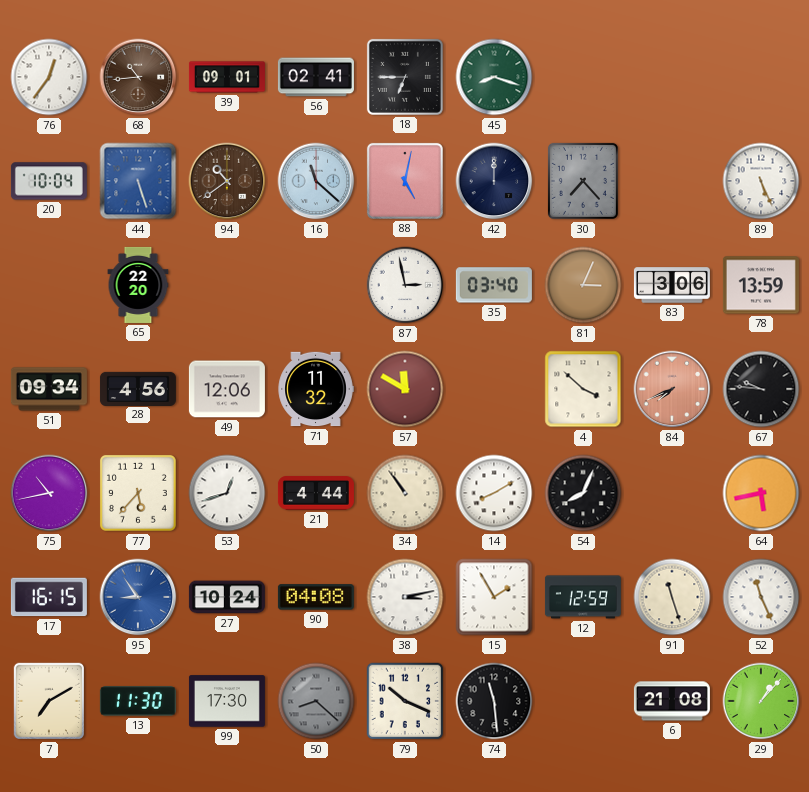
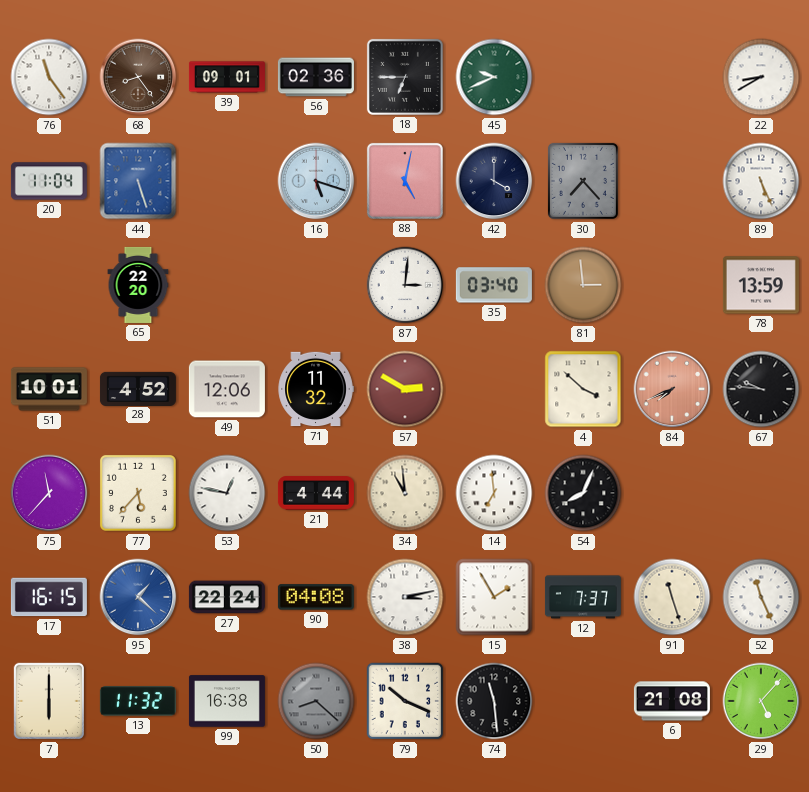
76: 12:36 -> 11:24
68: 10:44 -> 8:24
56: 02:41 -> 02:36
45: 8:18 -> 9:41
22: none -> 8:40
20: 10:04 -> 11:04
94: 10:39 -> none
16: 11:22 -> 5:18
42: 12:00 -> 4:00
87: 2:58 -> 3:01
81: 3:04 -> 2:59
83: 3:06 -> none
51: 09:34 -> 10:01
28: 4:56 -> 4:52
57: 11:50 -> 2:50
75: 10:43 -> 11:37
53: 12:42 -> 12:47
34: 10:54 -> 10:59
14: 8:10 -> 6:59
64: 5:43 -> none
95: 8:54 -> 1:22
27: 10:24 -> 22:24
12: 12:59 -> 7:37
7: 7:10 -> 6:00
13: 11:30 -> 11:32
99: 17:30 -> 16:38
29: 1:07 -> 5:07
